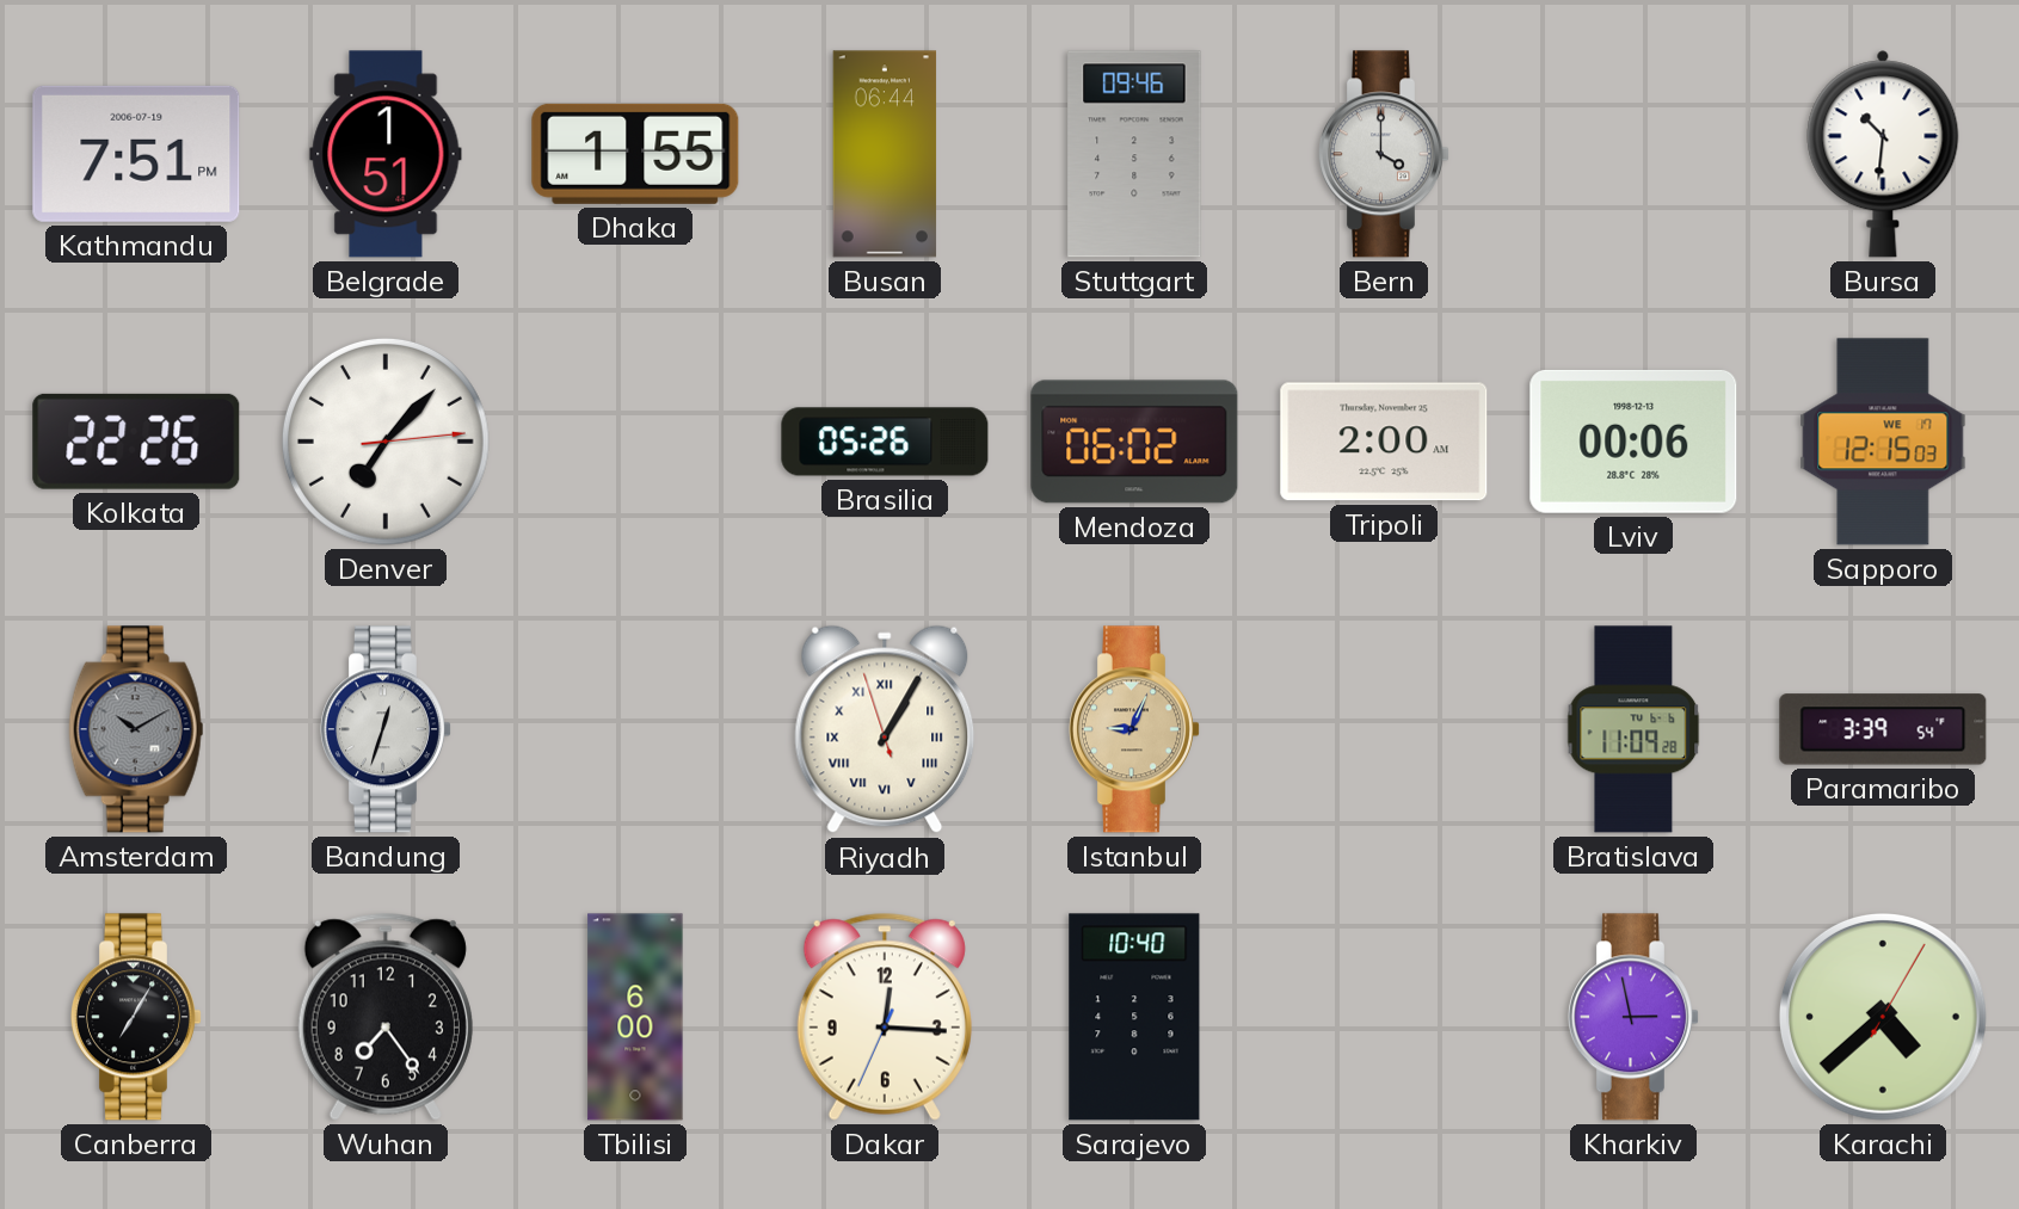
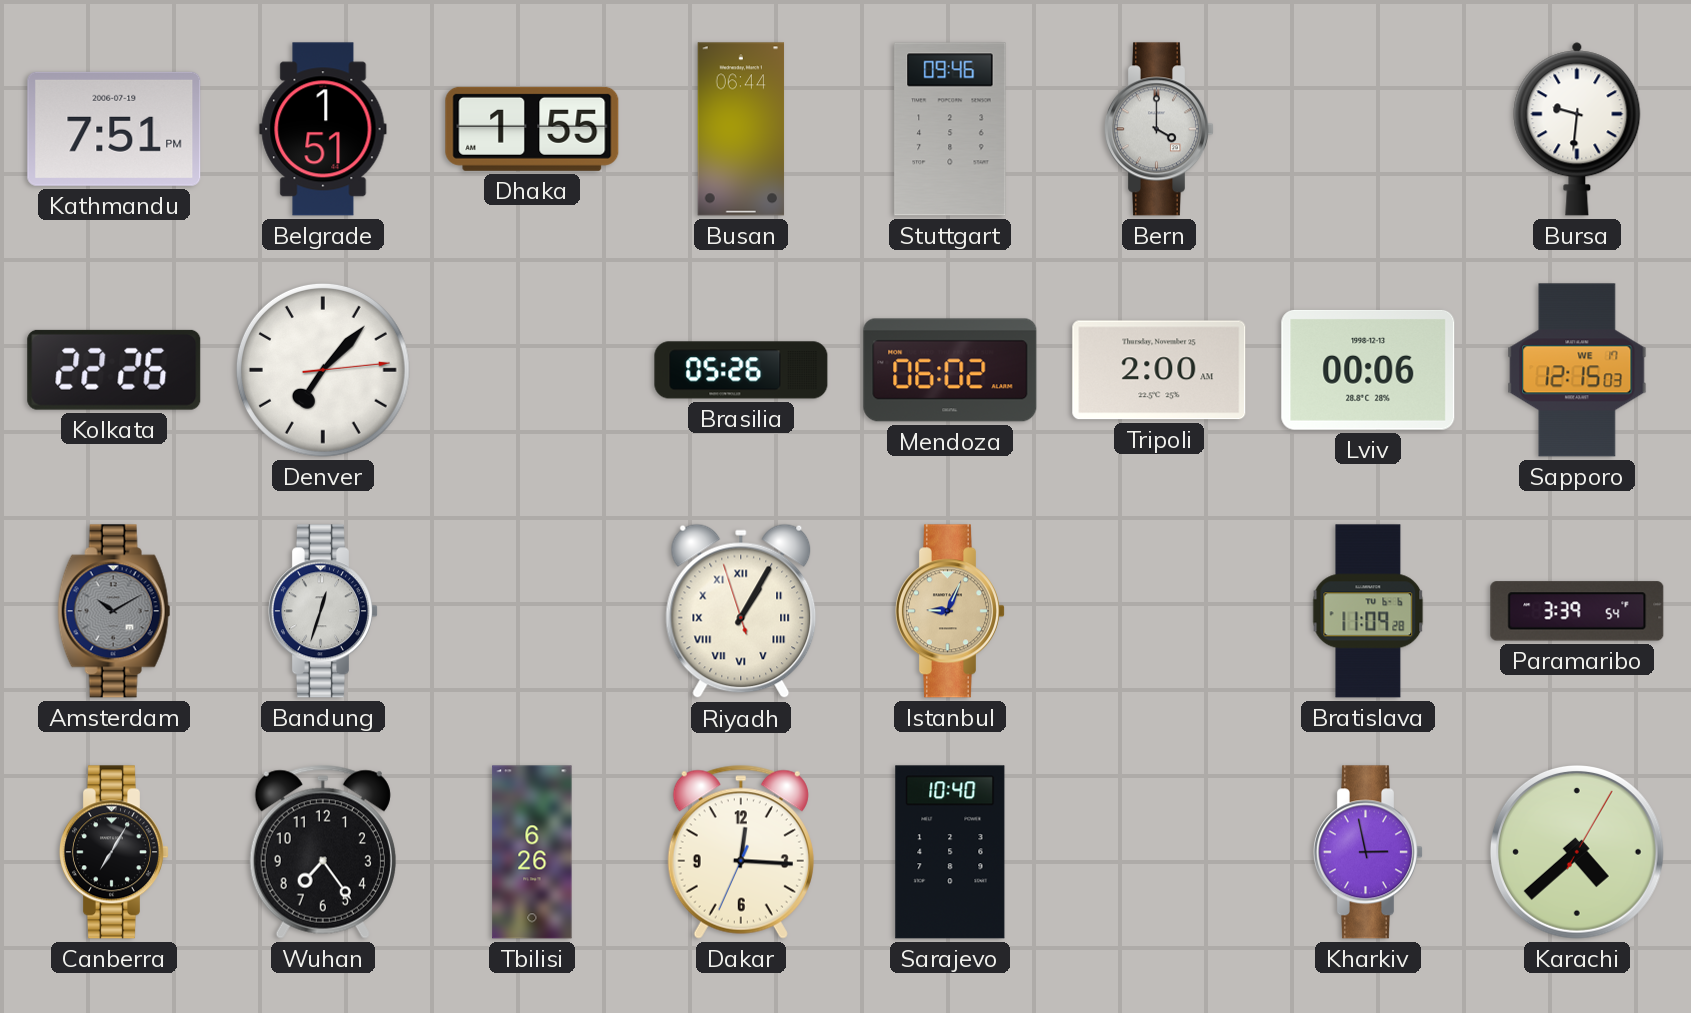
Bursa: 10:31 -> 9:31
Tbilisi: 6:00 -> 6:26
